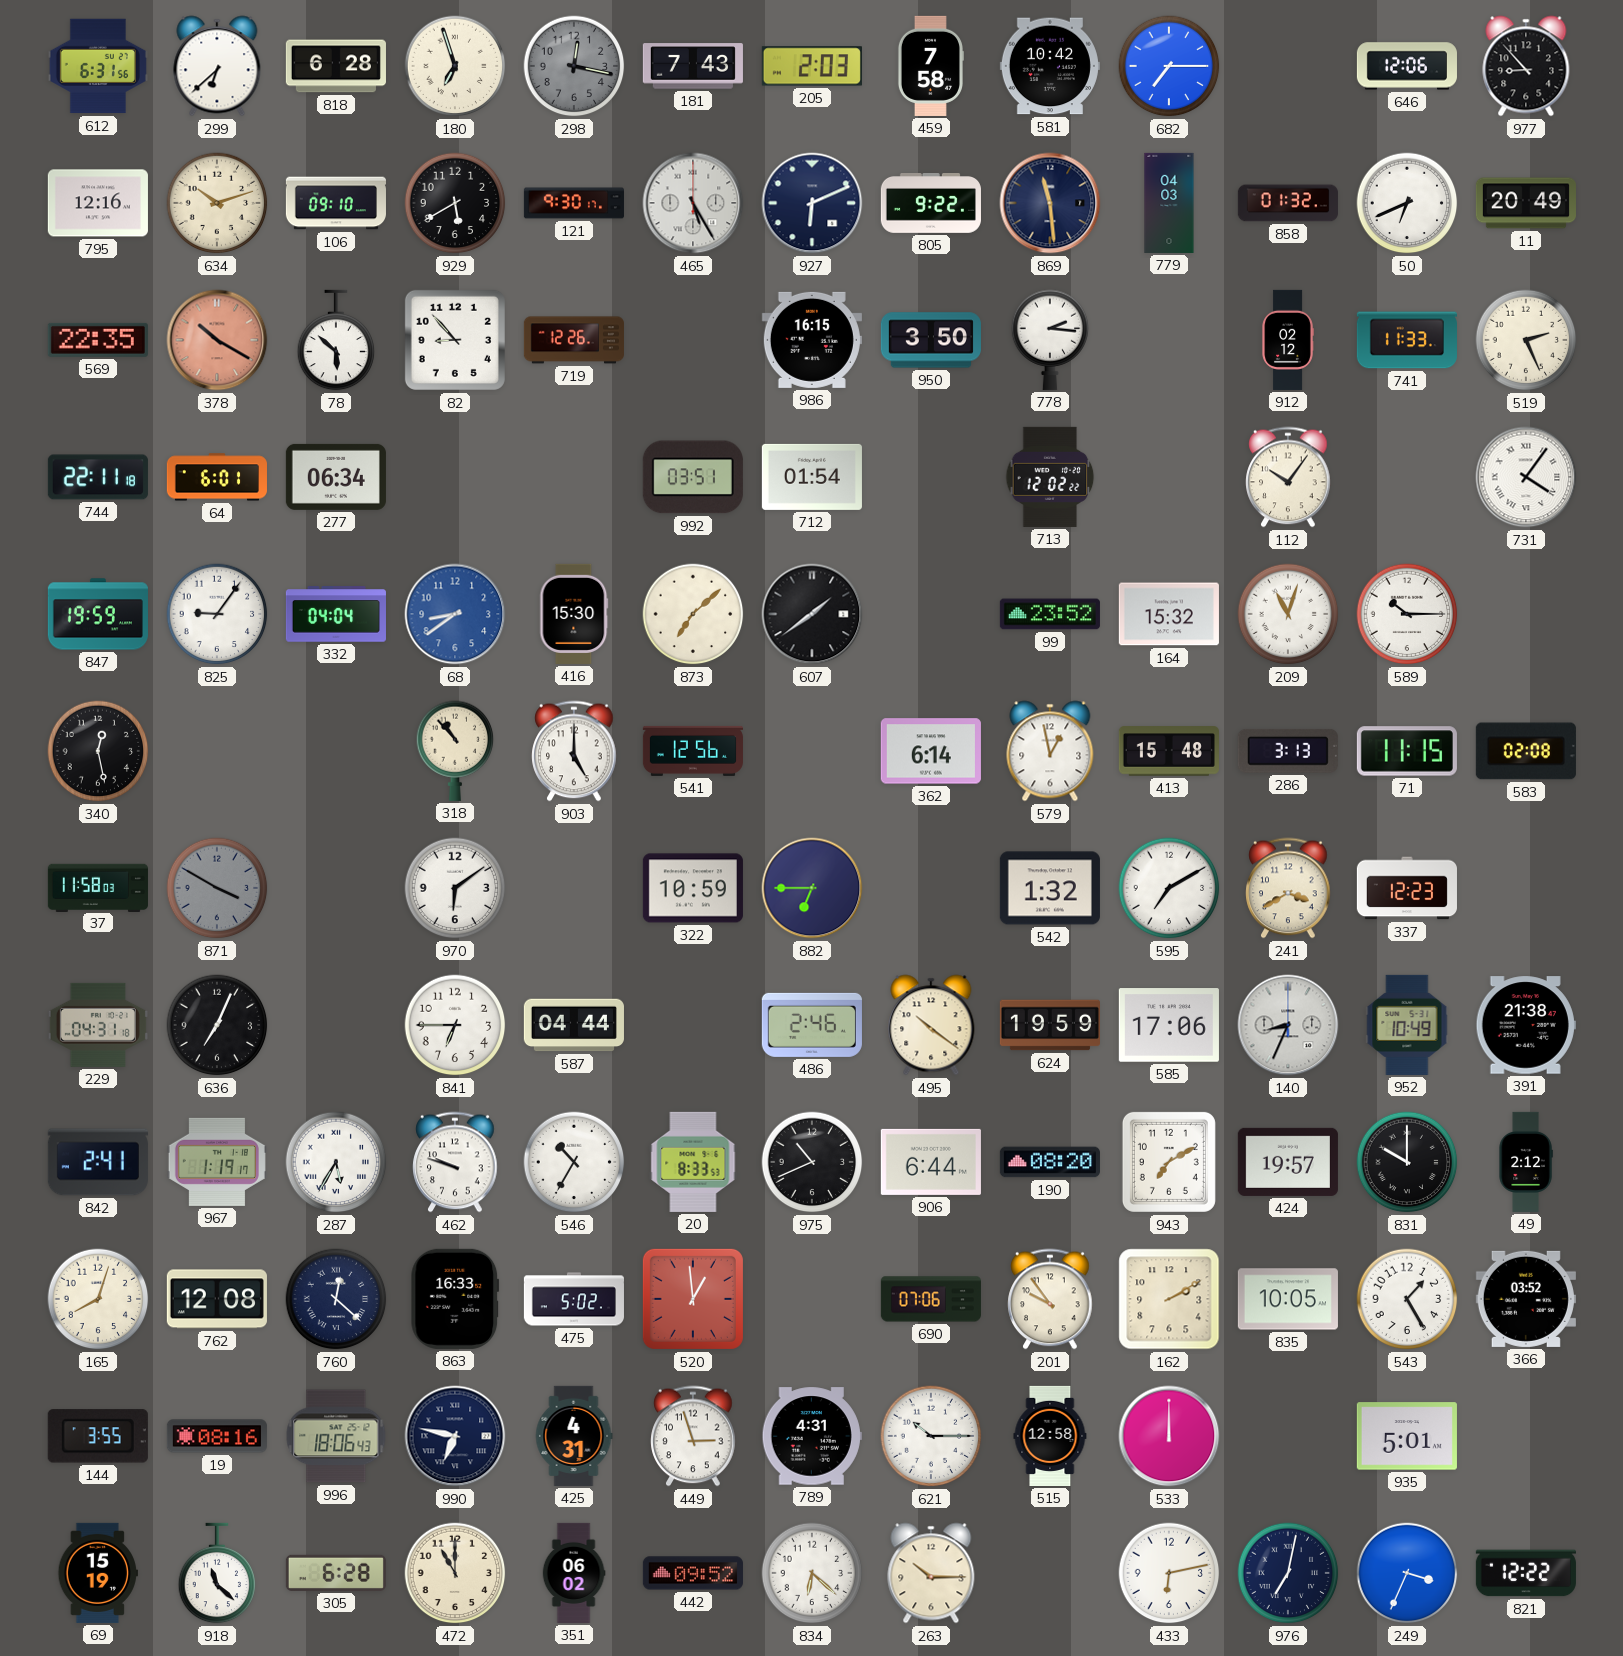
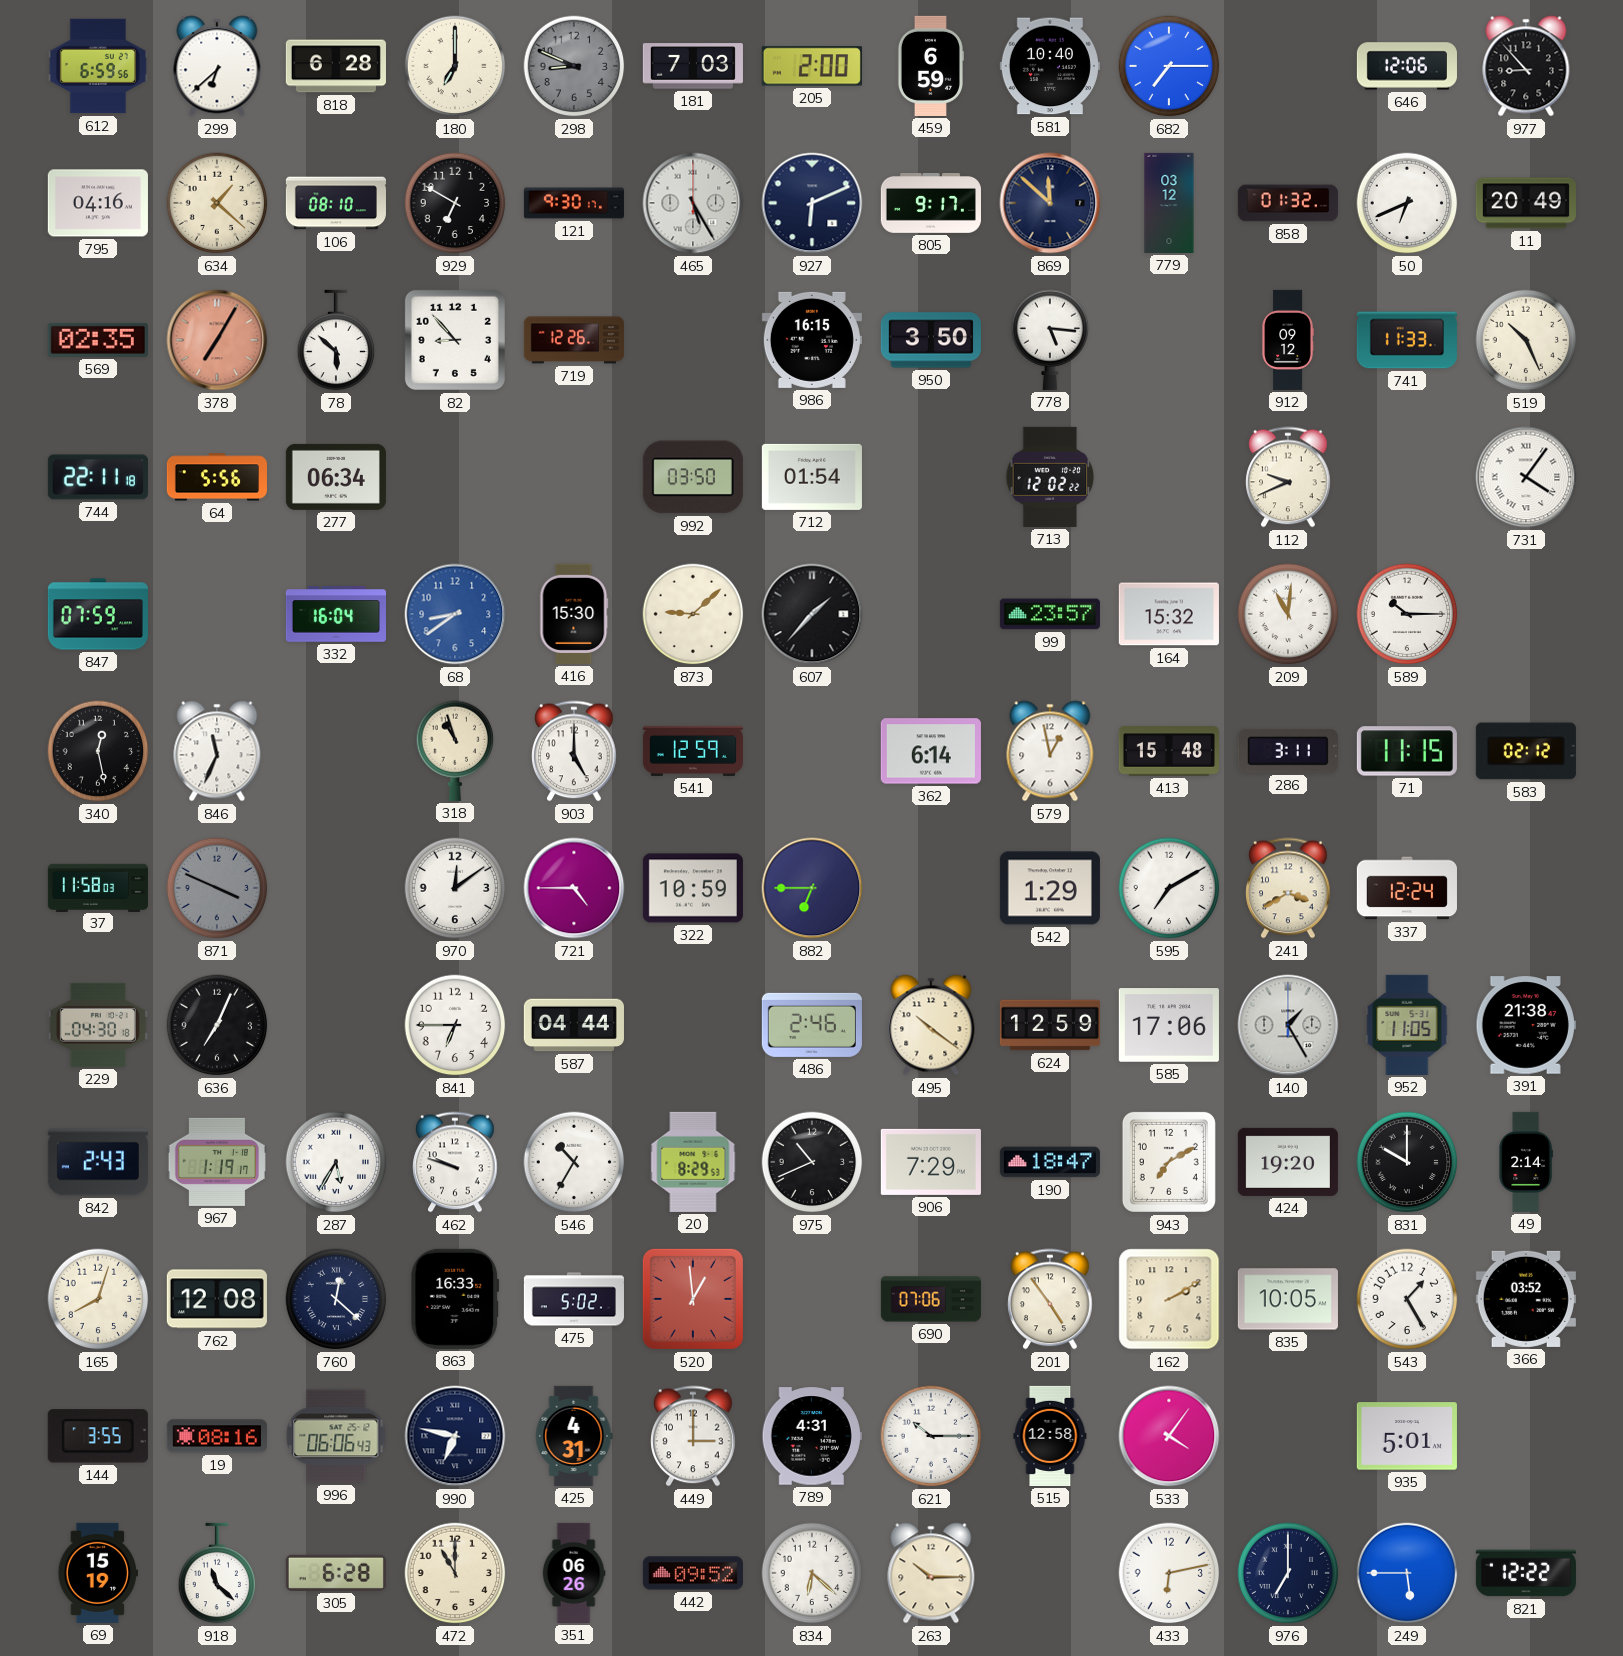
612: 6:31 -> 6:59
180: 6:57 -> 7:00
298: 12:17 -> 8:49
181: 7:43 -> 7:03
205: 2:03 -> 2:00
459: 7:58 -> 6:59
581: 10:42 -> 10:40
795: 12:16 -> 04:16
634: 10:12 -> 1:22
106: 09:10 -> 08:10
929: 5:40 -> 6:50
805: 9:22 -> 9:17
869: 11:29 -> 11:52
779: 04:03 -> 03:12
569: 22:35 -> 02:35
378: 10:20 -> 7:05
778: 2:16 -> 5:16
912: 02:12 -> 09:12
519: 2:26 -> 10:26
64: 6:01 -> 5:56
992: 03:51 -> 03:50
112: 10:06 -> 9:41
847: 19:59 -> 07:59
825: 9:06 -> none
332: 04:04 -> 16:04
873: 7:08 -> 9:08
607: 1:39 -> 1:37
99: 23:52 -> 23:57
209: 11:03 -> 11:01
846: none -> 11:34
318: 10:53 -> 10:57
541: 12:56 -> 12:59
286: 3:13 -> 3:11
583: 02:08 -> 02:12
871: 3:50 -> 3:49
970: 6:09 -> 12:09
721: none -> 4:45
542: 1:32 -> 1:29
337: 12:23 -> 12:24
229: 04:31 -> 04:30
624: 19:59 -> 12:59
140: 8:34 -> 1:25
952: 10:49 -> 11:05
842: 2:41 -> 2:43
20: 8:33 -> 8:29
906: 6:44 -> 7:29
190: 08:20 -> 18:47
424: 19:57 -> 19:20
49: 2:12 -> 2:14
201: 9:54 -> 4:54
996: 18:06 -> 06:06
449: 2:57 -> 3:00
533: 12:00 -> 4:06
351: 06:02 -> 06:26
976: 7:02 -> 7:00
249: 3:34 -> 5:45
